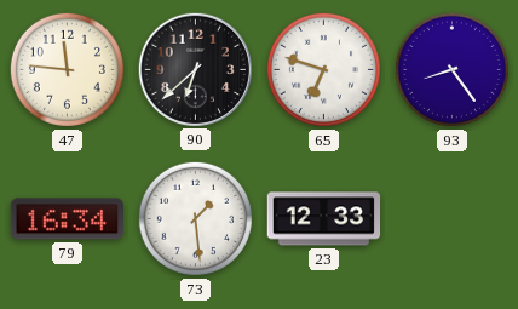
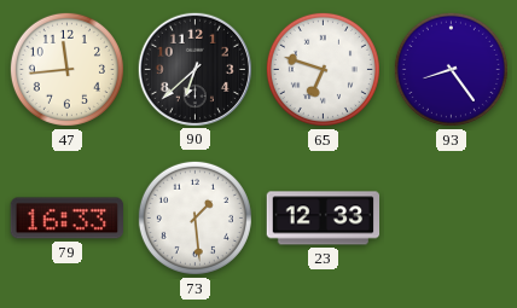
47: 11:46 -> 11:44
79: 16:34 -> 16:33
